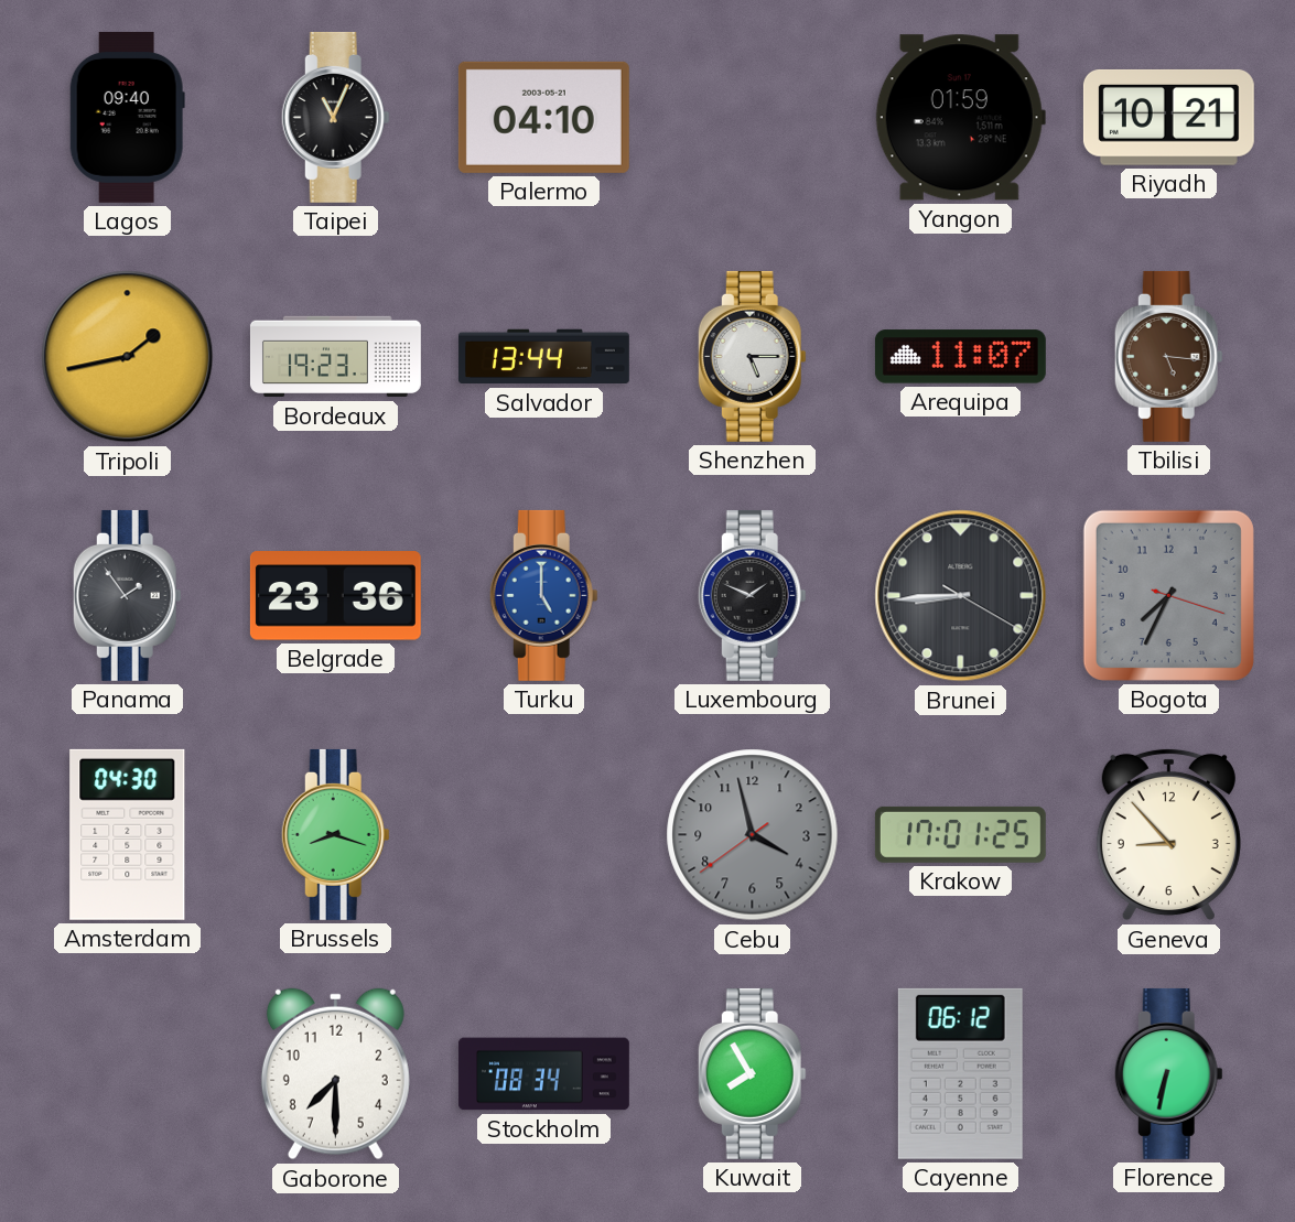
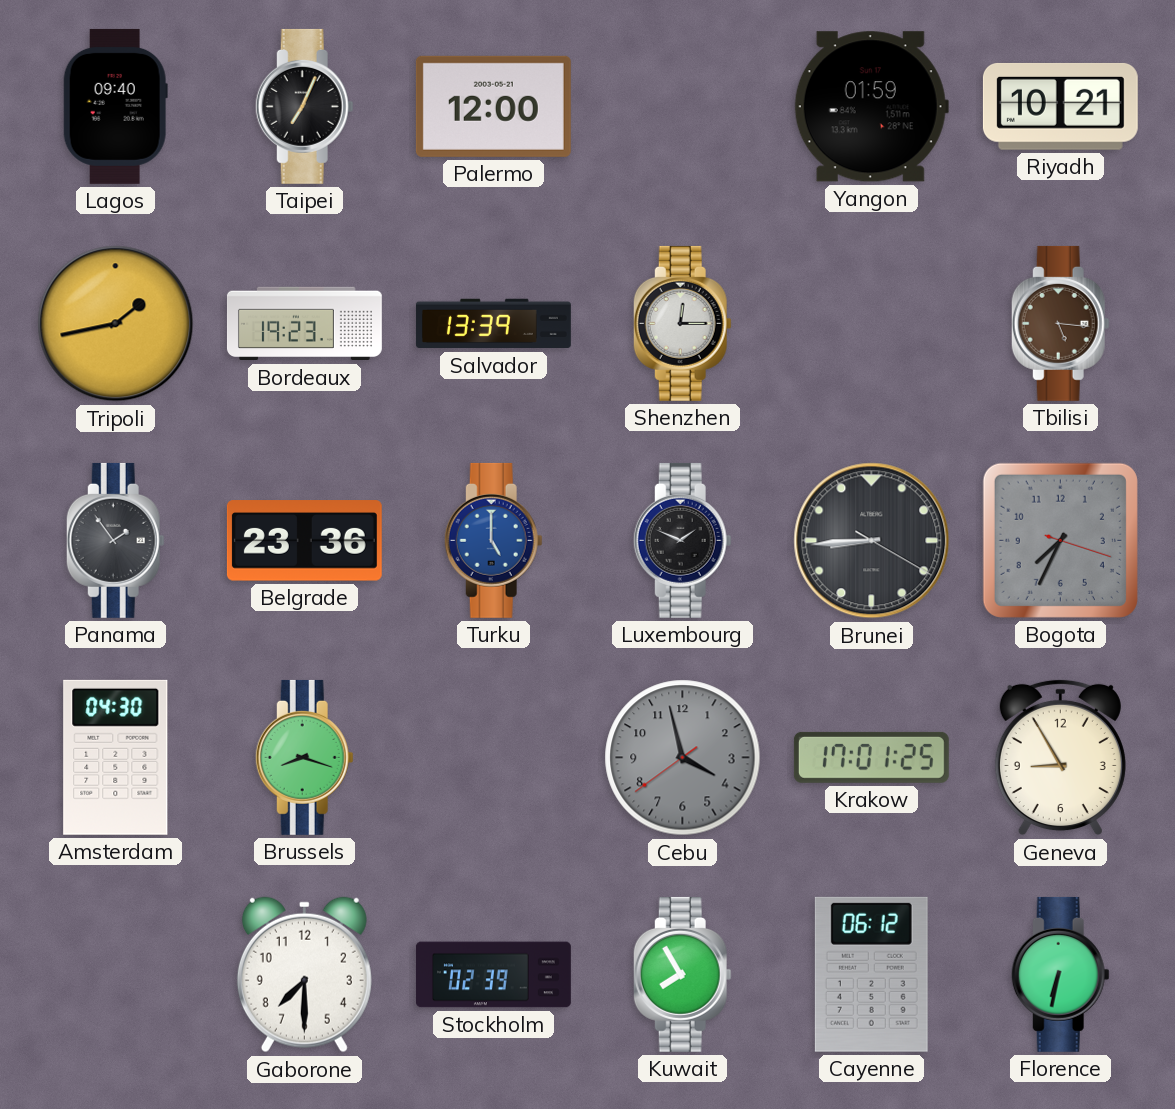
Taipei: 11:04 -> 7:04
Palermo: 04:10 -> 12:00
Salvador: 13:44 -> 13:39
Shenzhen: 5:15 -> 12:15
Arequipa: 11:07 -> none
Geneva: 8:53 -> 8:55
Stockholm: 08:34 -> 02:39
